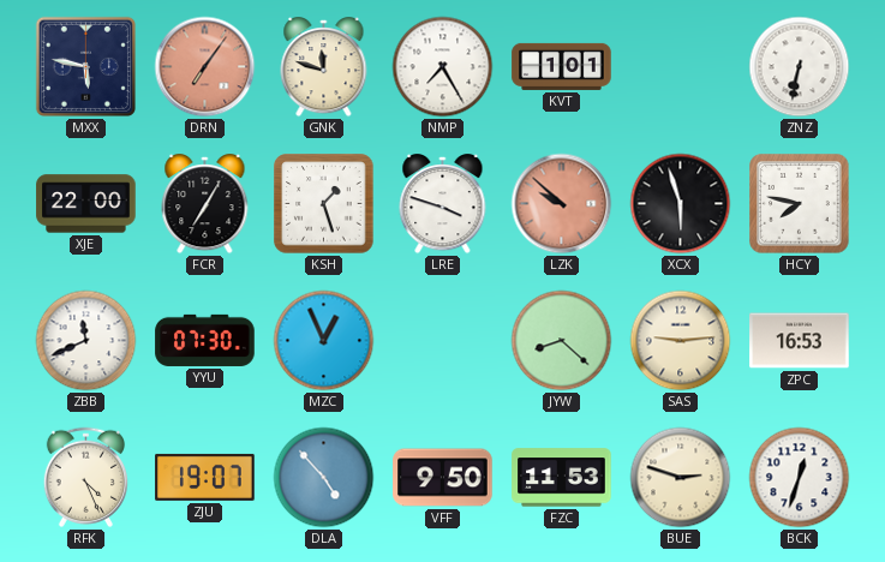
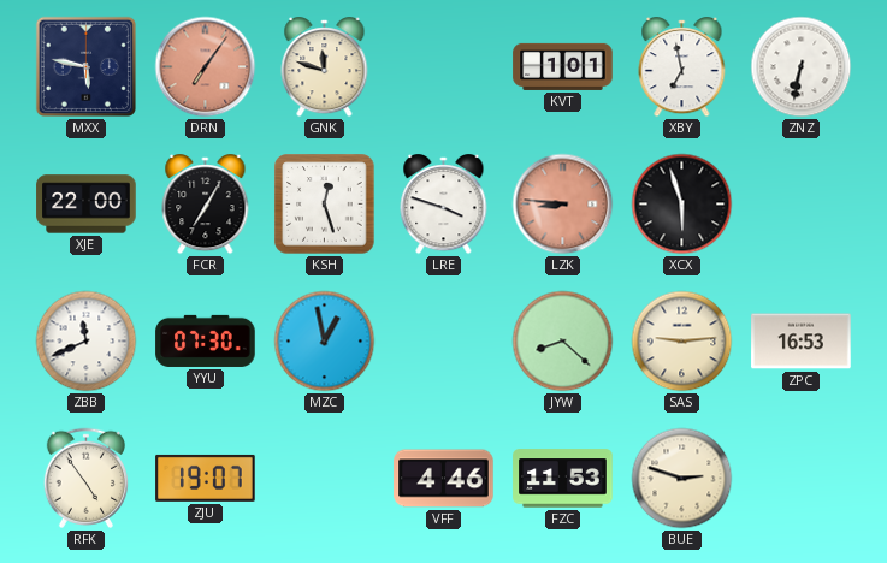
NMP: 7:25 -> none
XBY: none -> 6:58
KSH: 1:27 -> 12:27
LZK: 9:52 -> 8:46
HCY: 7:47 -> none
MZC: 12:56 -> 12:58
RFK: 4:26 -> 4:54
DLA: 4:53 -> none
VFF: 9:50 -> 4:46
BCK: 12:33 -> none
